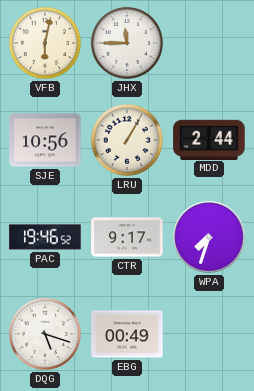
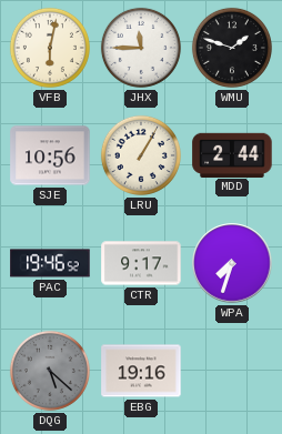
WMU: none -> 1:48
DQG: 5:18 -> 5:22
DQG dial: white -> grey
EBG: 00:49 -> 19:16
